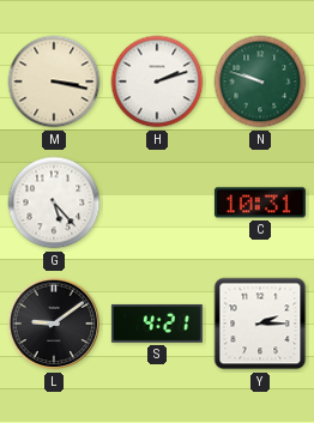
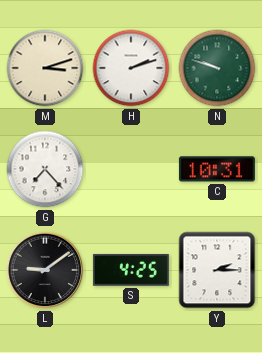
M: 3:17 -> 3:12
G: 5:23 -> 7:23
S: 4:21 -> 4:25
